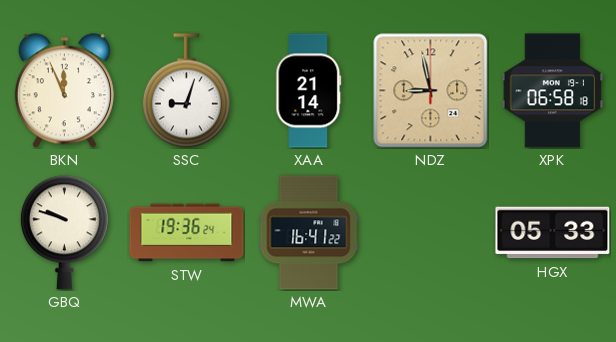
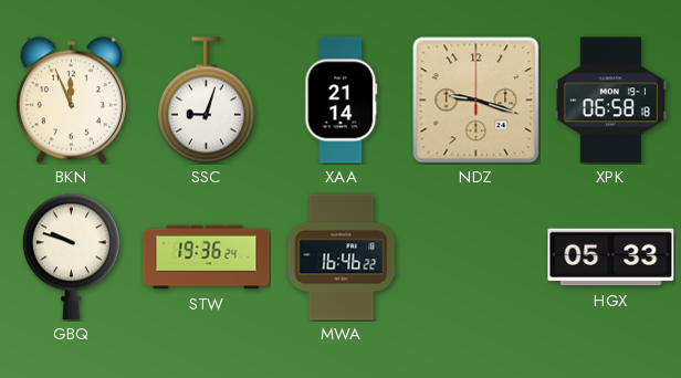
NDZ: 8:58 -> 9:18
MWA: 16:41 -> 16:46
